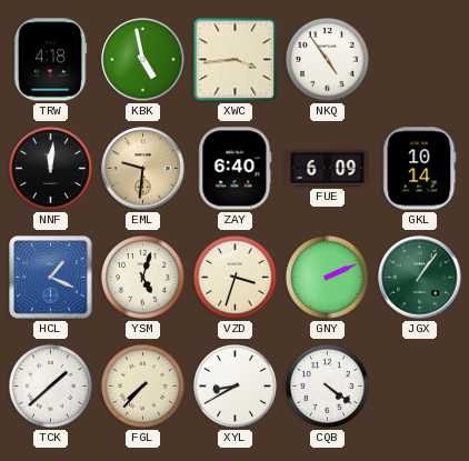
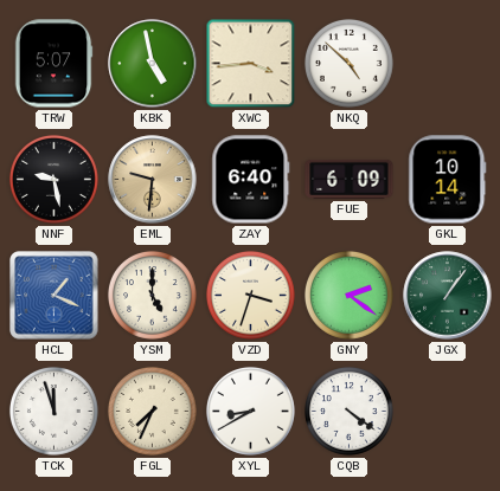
TRW: 4:18 -> 5:07
NKQ: 4:54 -> 4:52
NNF: 12:01 -> 9:28
YSM: 5:03 -> 5:00
GNY: 2:11 -> 2:21
TCK: 1:38 -> 11:57
FGL: 7:37 -> 7:34
